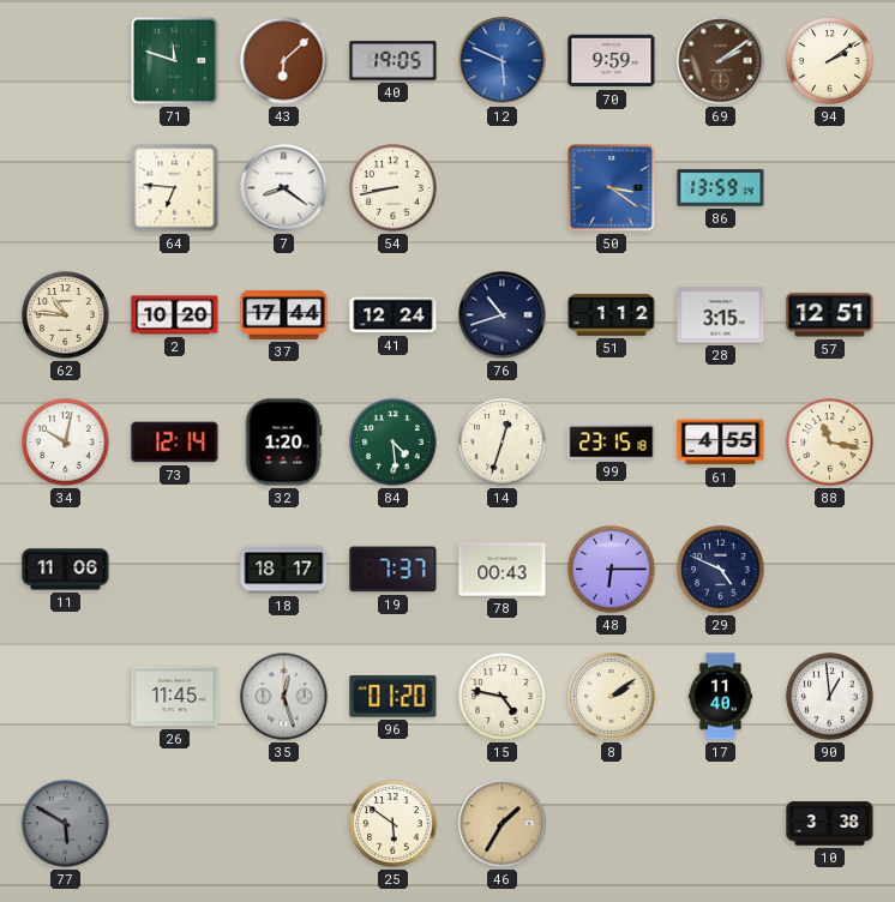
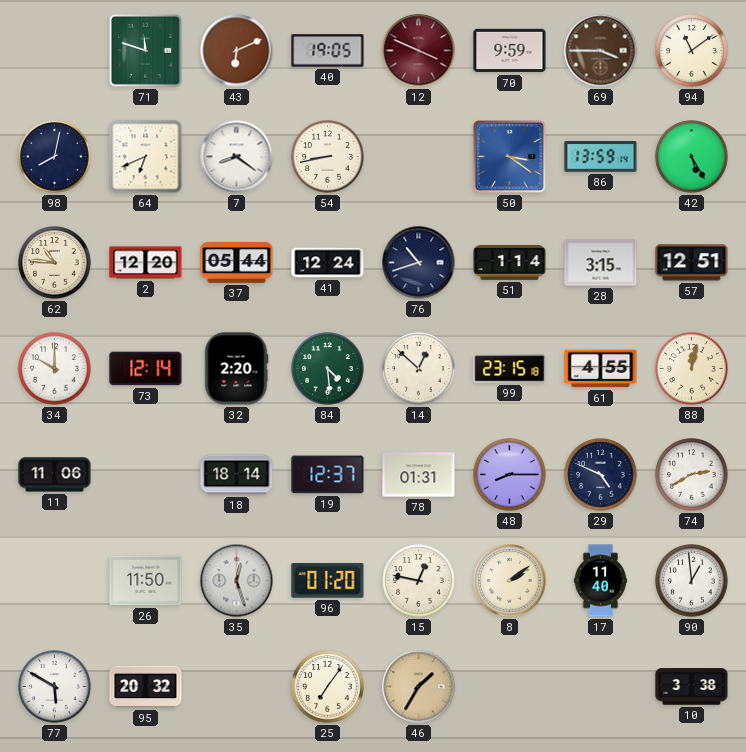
43: 6:08 -> 6:11
12: 5:49 -> 3:49
12 dial: blue -> burgundy
69: 2:09 -> 3:45
94: 2:09 -> 11:09
98: none -> 8:02
64: 6:46 -> 6:41
42: none -> 5:25
2: 10:20 -> 12:20
37: 17:44 -> 05:44
51: 1:12 -> 1:14
34: 10:02 -> 10:00
32: 1:20 -> 2:20
14: 12:33 -> 12:52
88: 11:17 -> 12:02
18: 18:17 -> 18:14
19: 7:37 -> 12:37
78: 00:43 -> 01:31
48: 6:15 -> 8:15
74: none -> 2:40
26: 11:45 -> 11:50
15: 4:47 -> 12:47
77 dial: grey -> white
95: none -> 20:32
25: 5:51 -> 7:06
